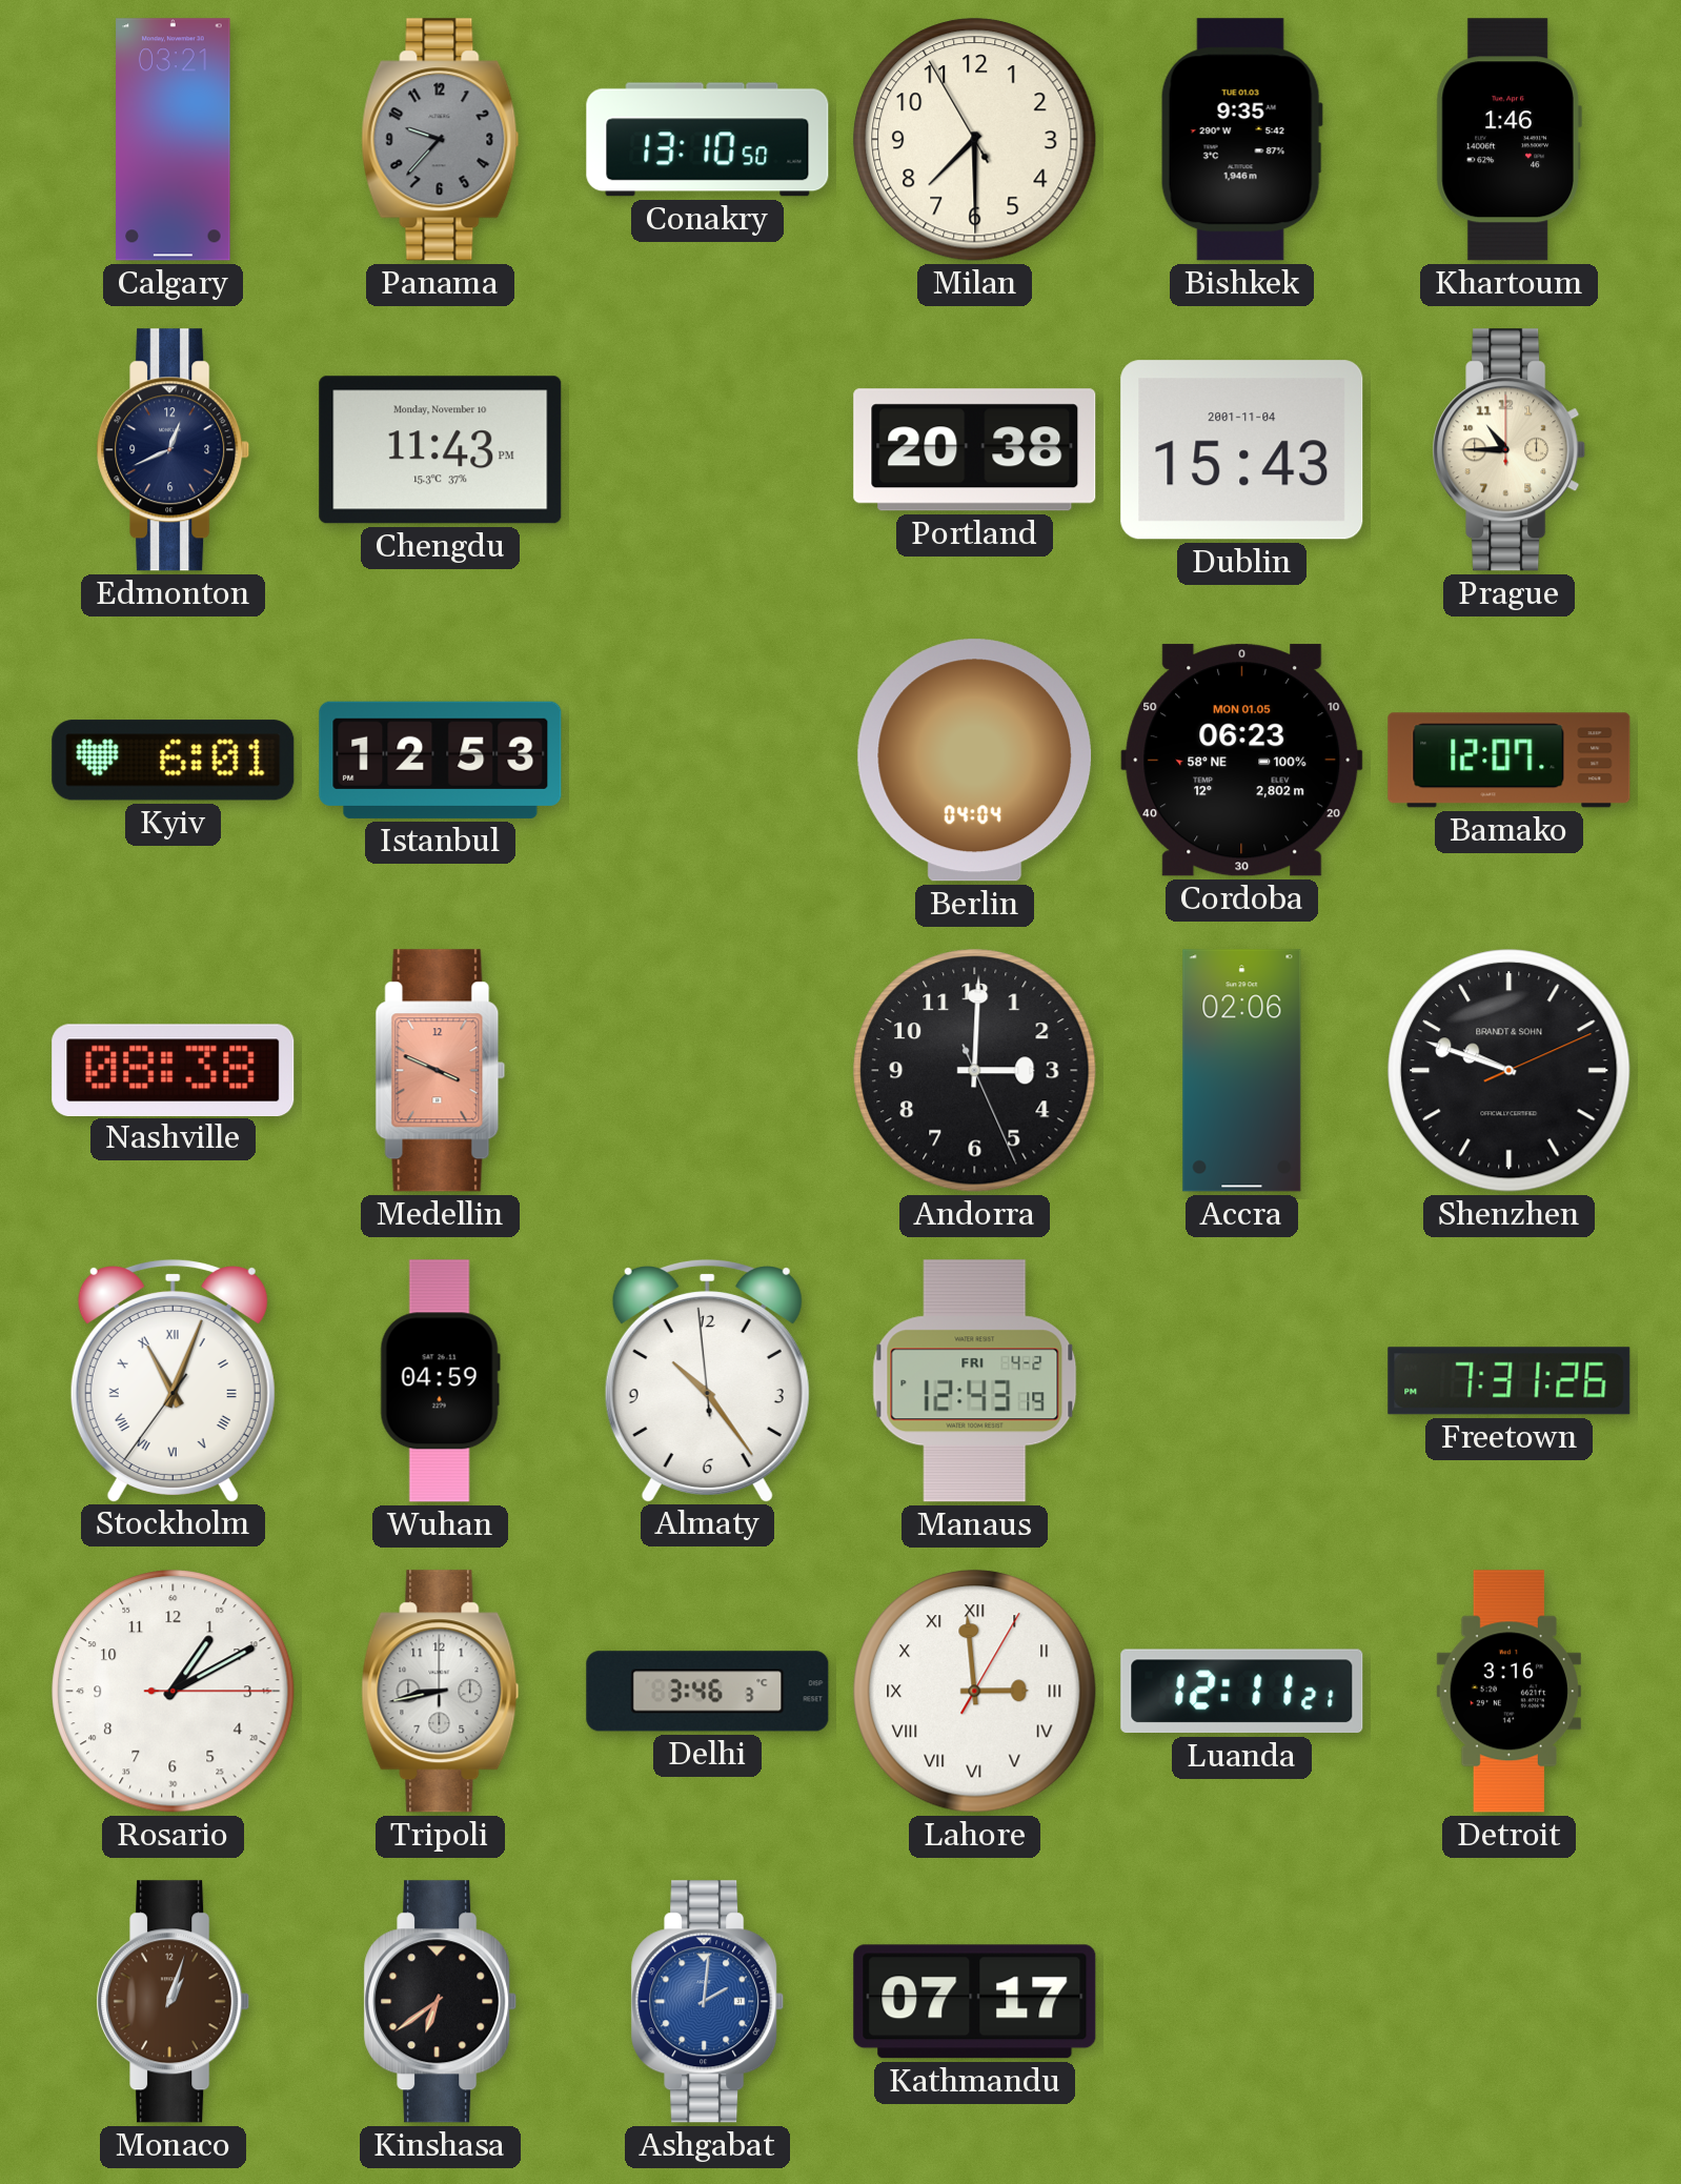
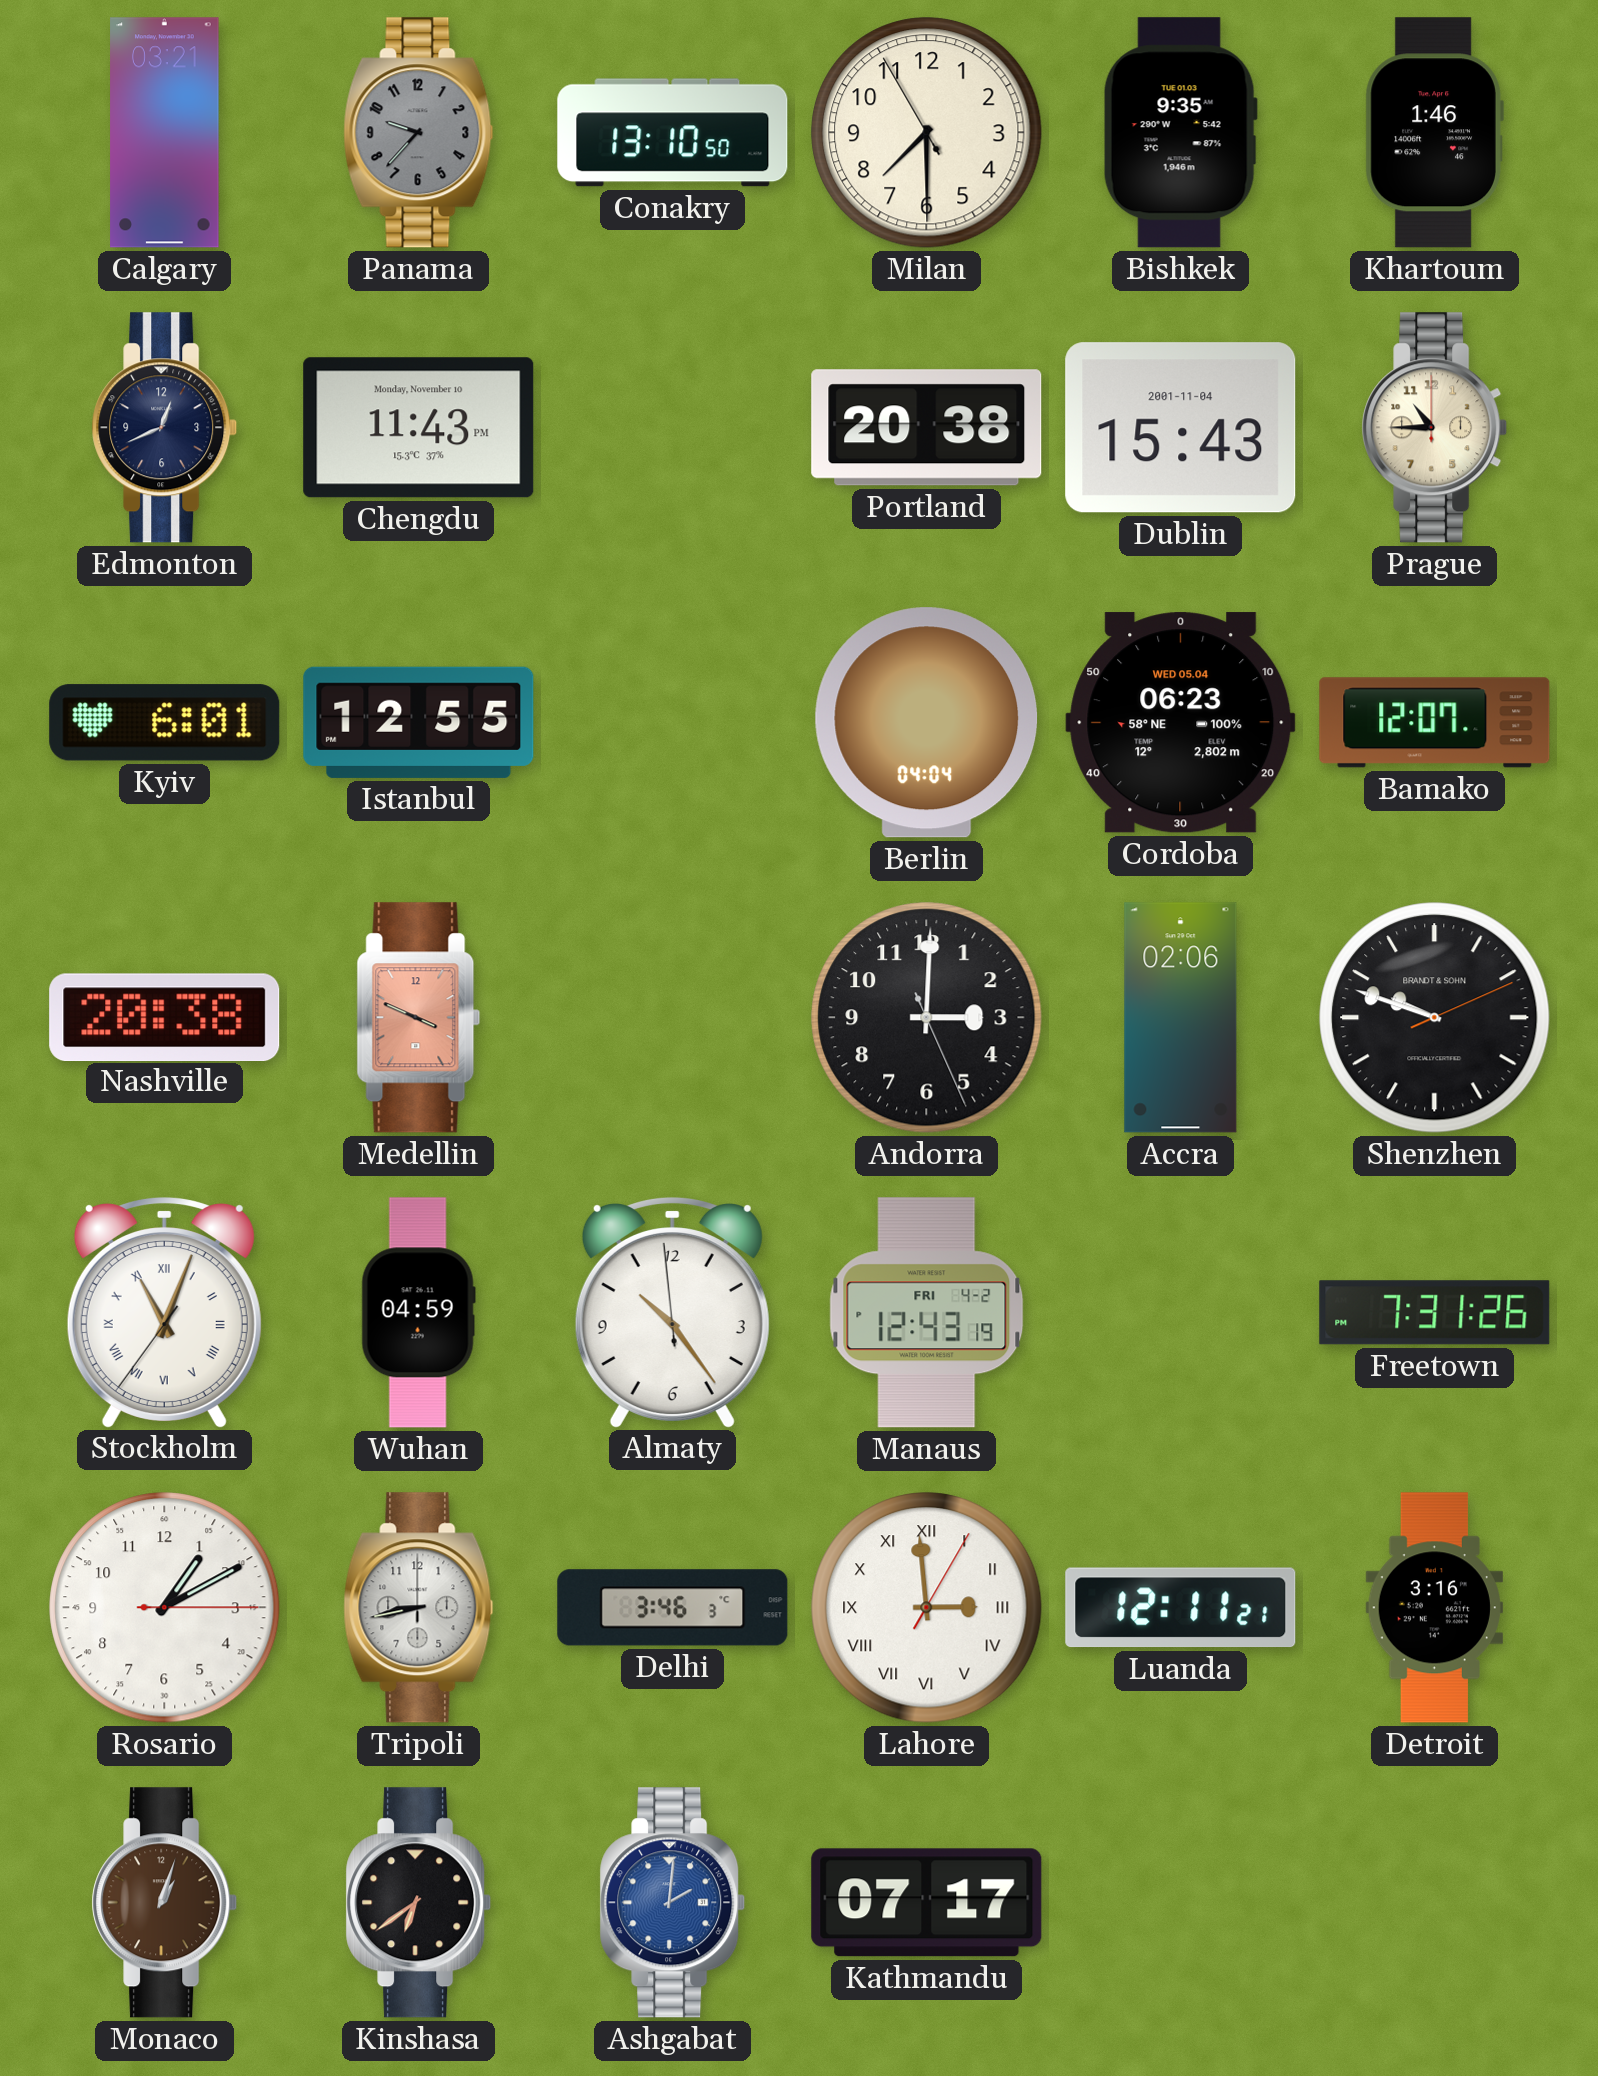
Istanbul: 12:53 -> 12:55
Cordoba date: MON 01.05 -> WED 05.04
Nashville: 08:38 -> 20:38
